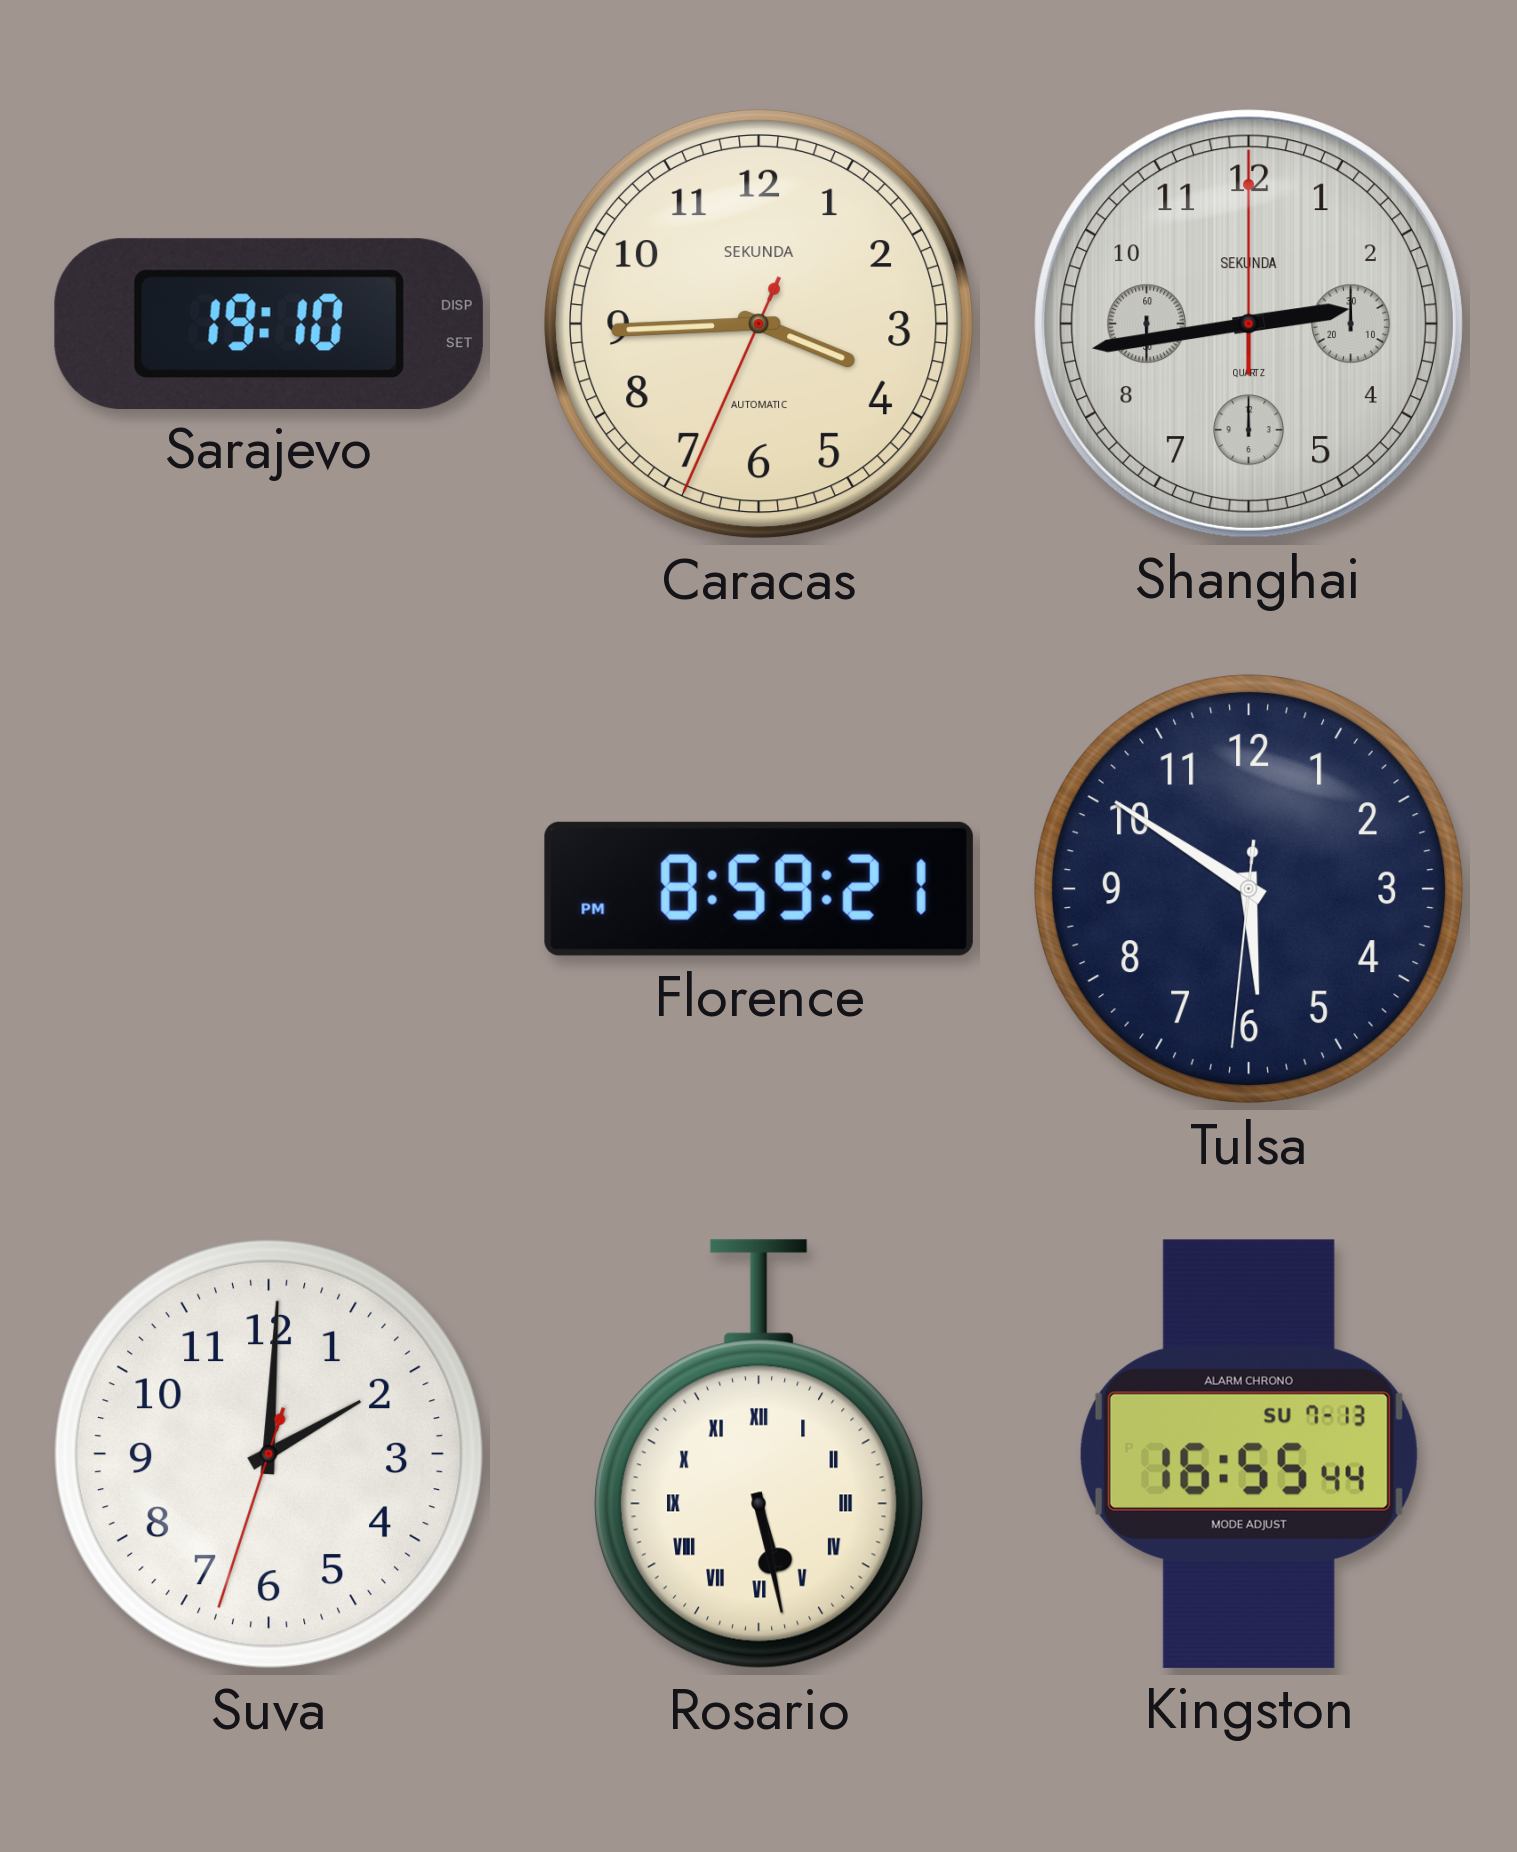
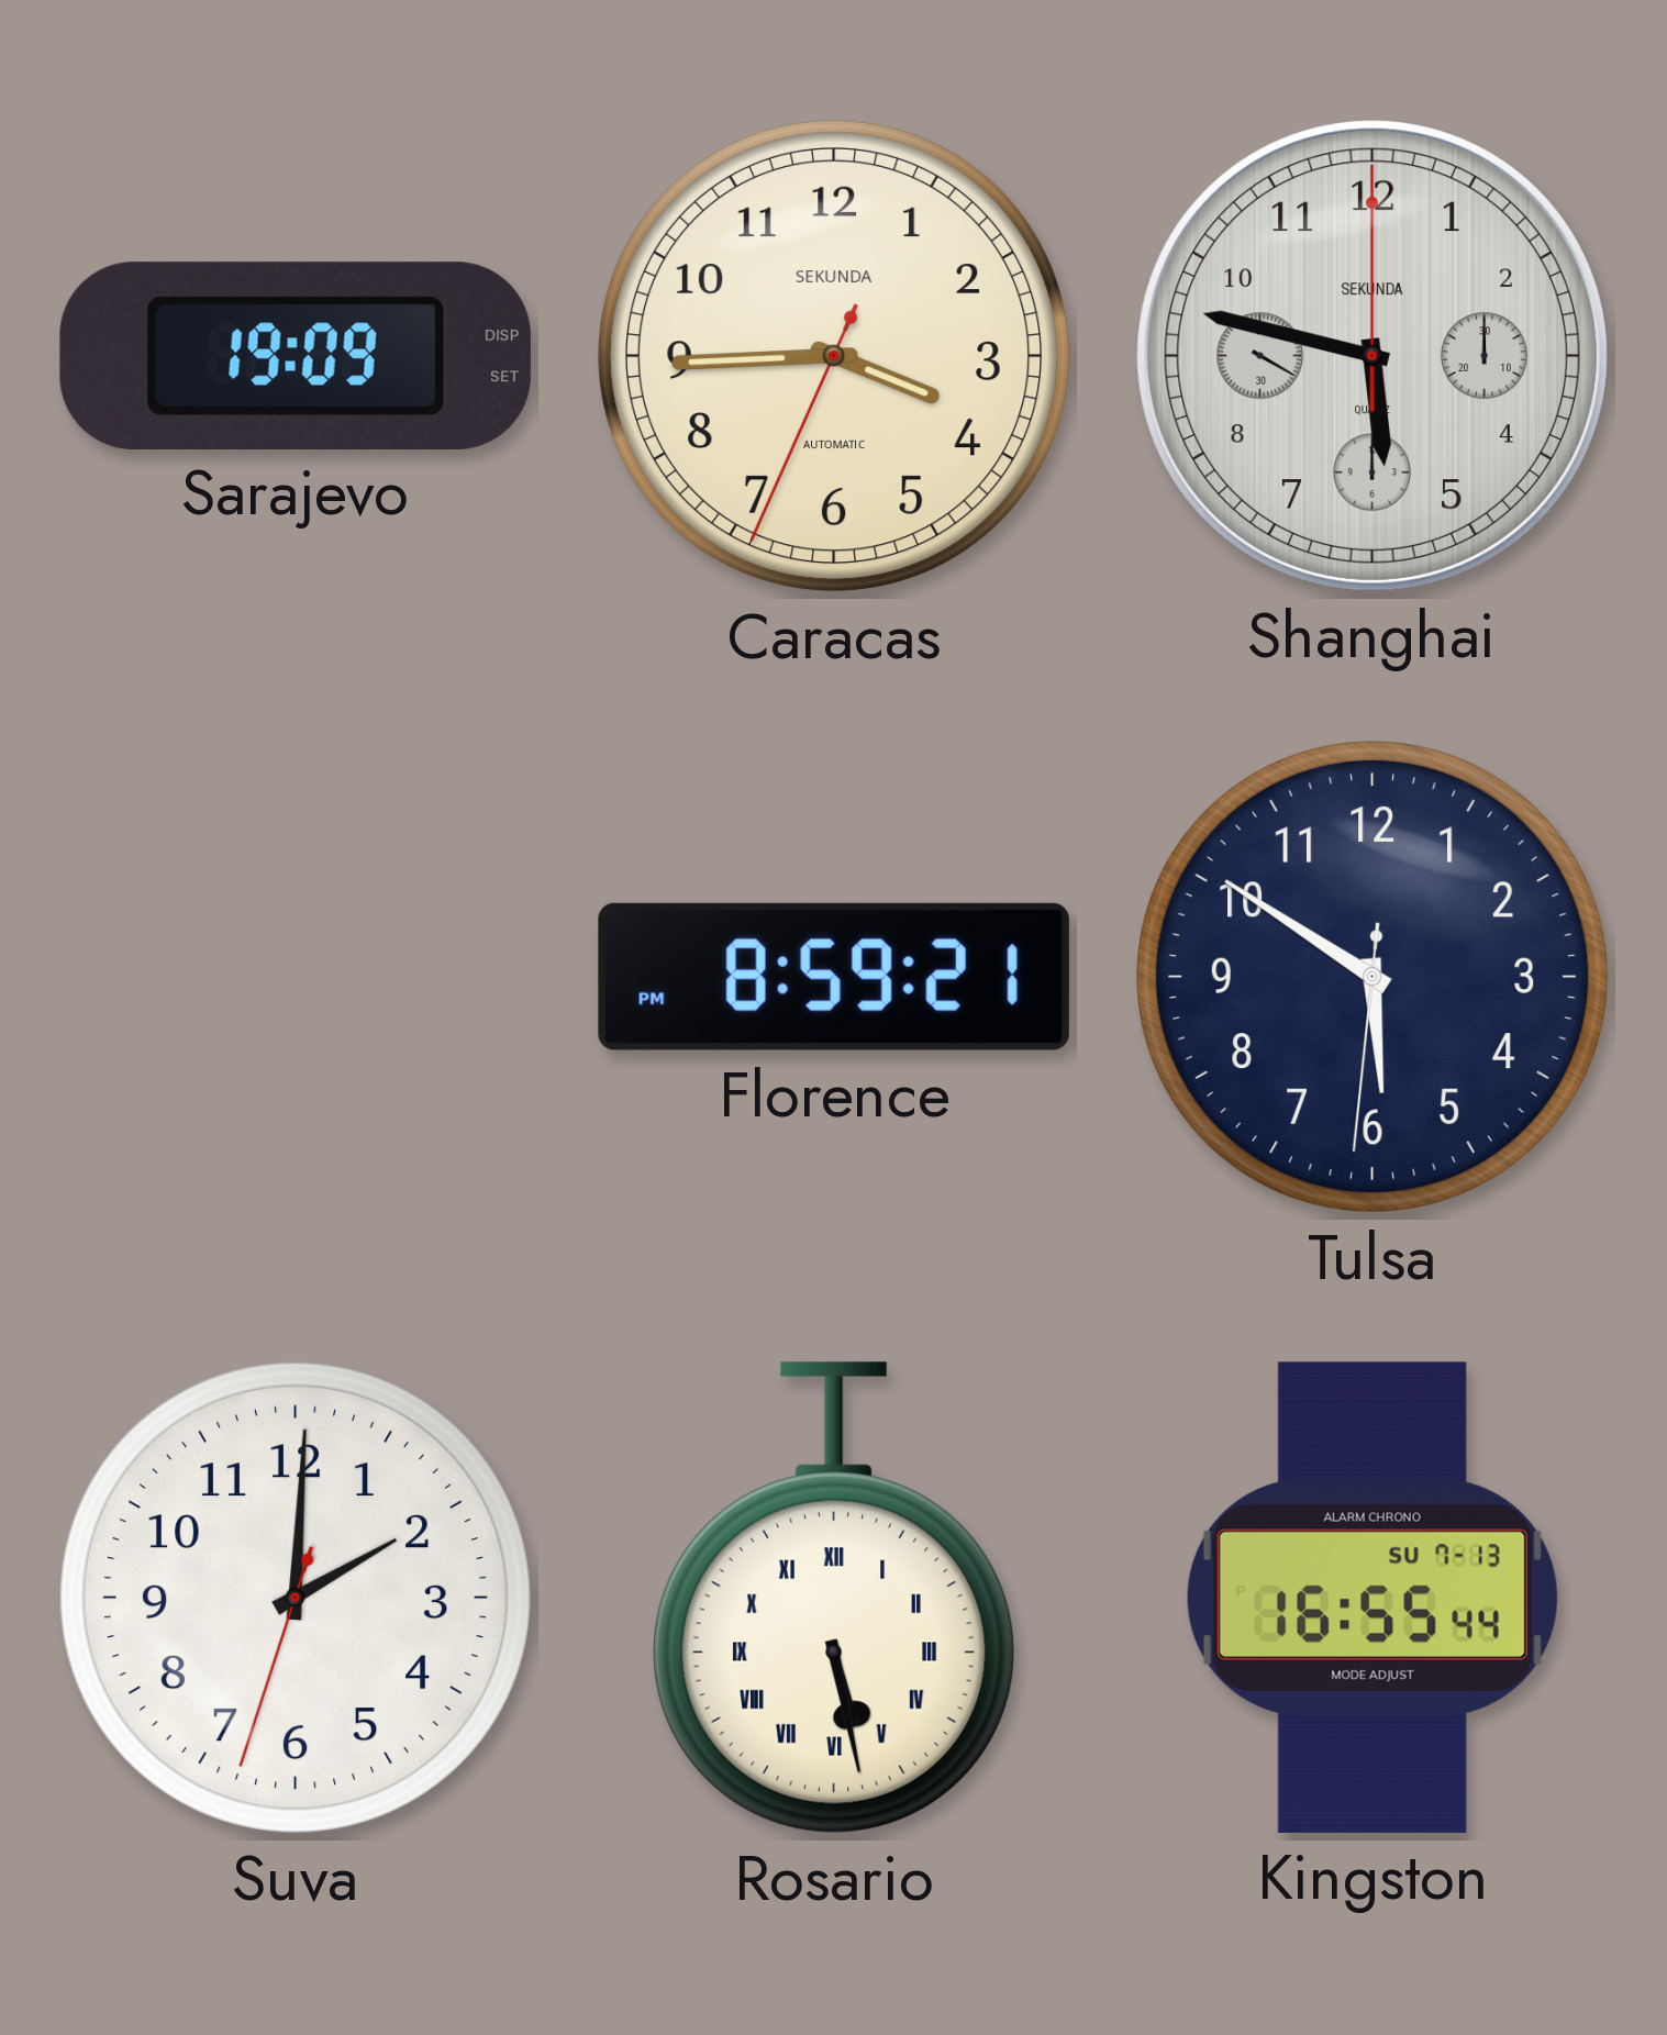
Sarajevo: 19:10 -> 19:09
Shanghai: 2:43 -> 5:47
